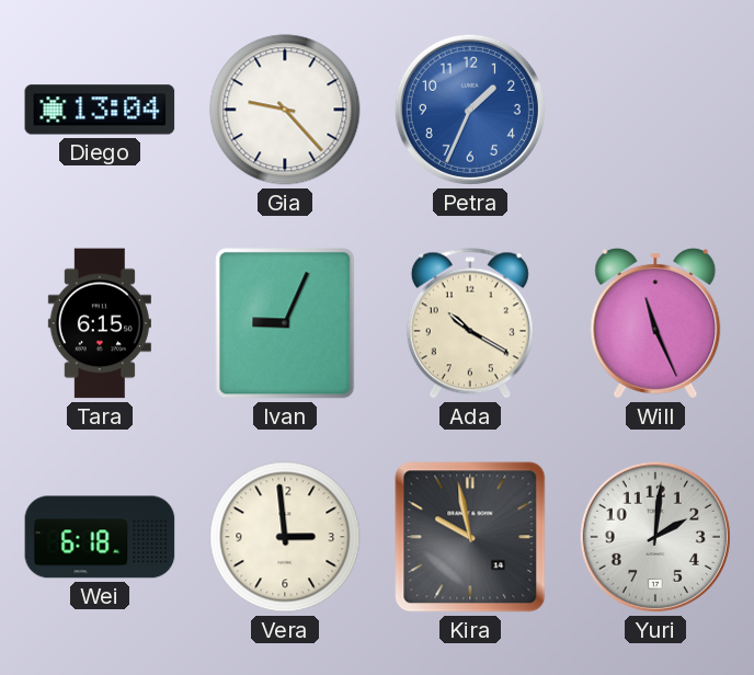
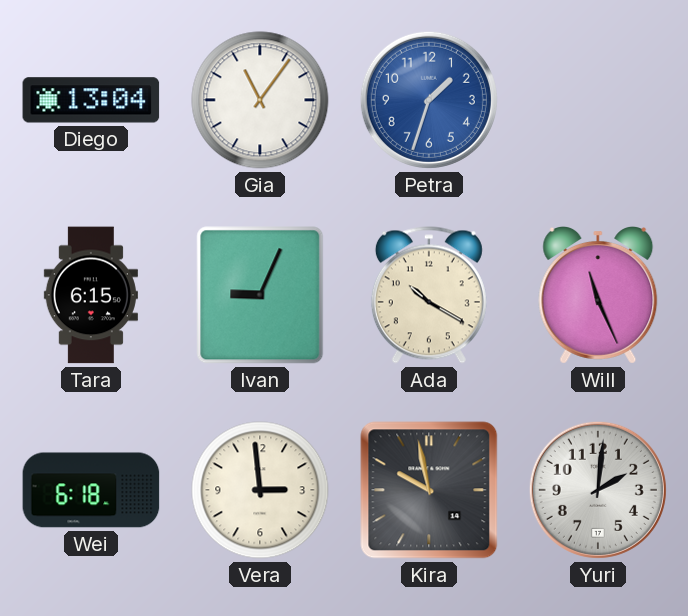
Gia: 9:23 -> 11:06
Petra: 1:34 -> 1:33
